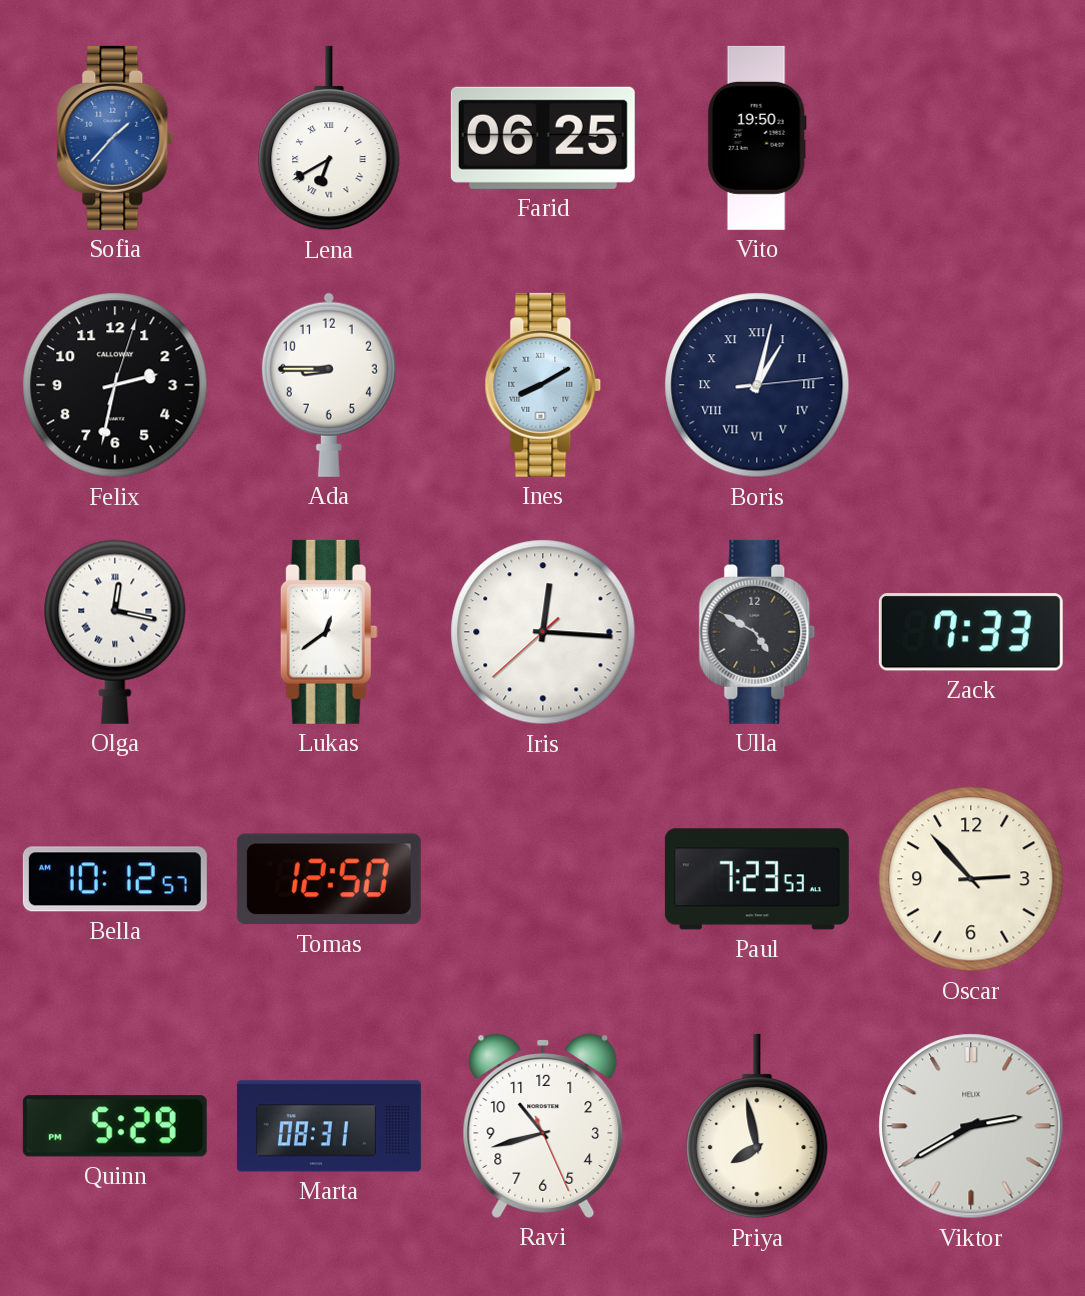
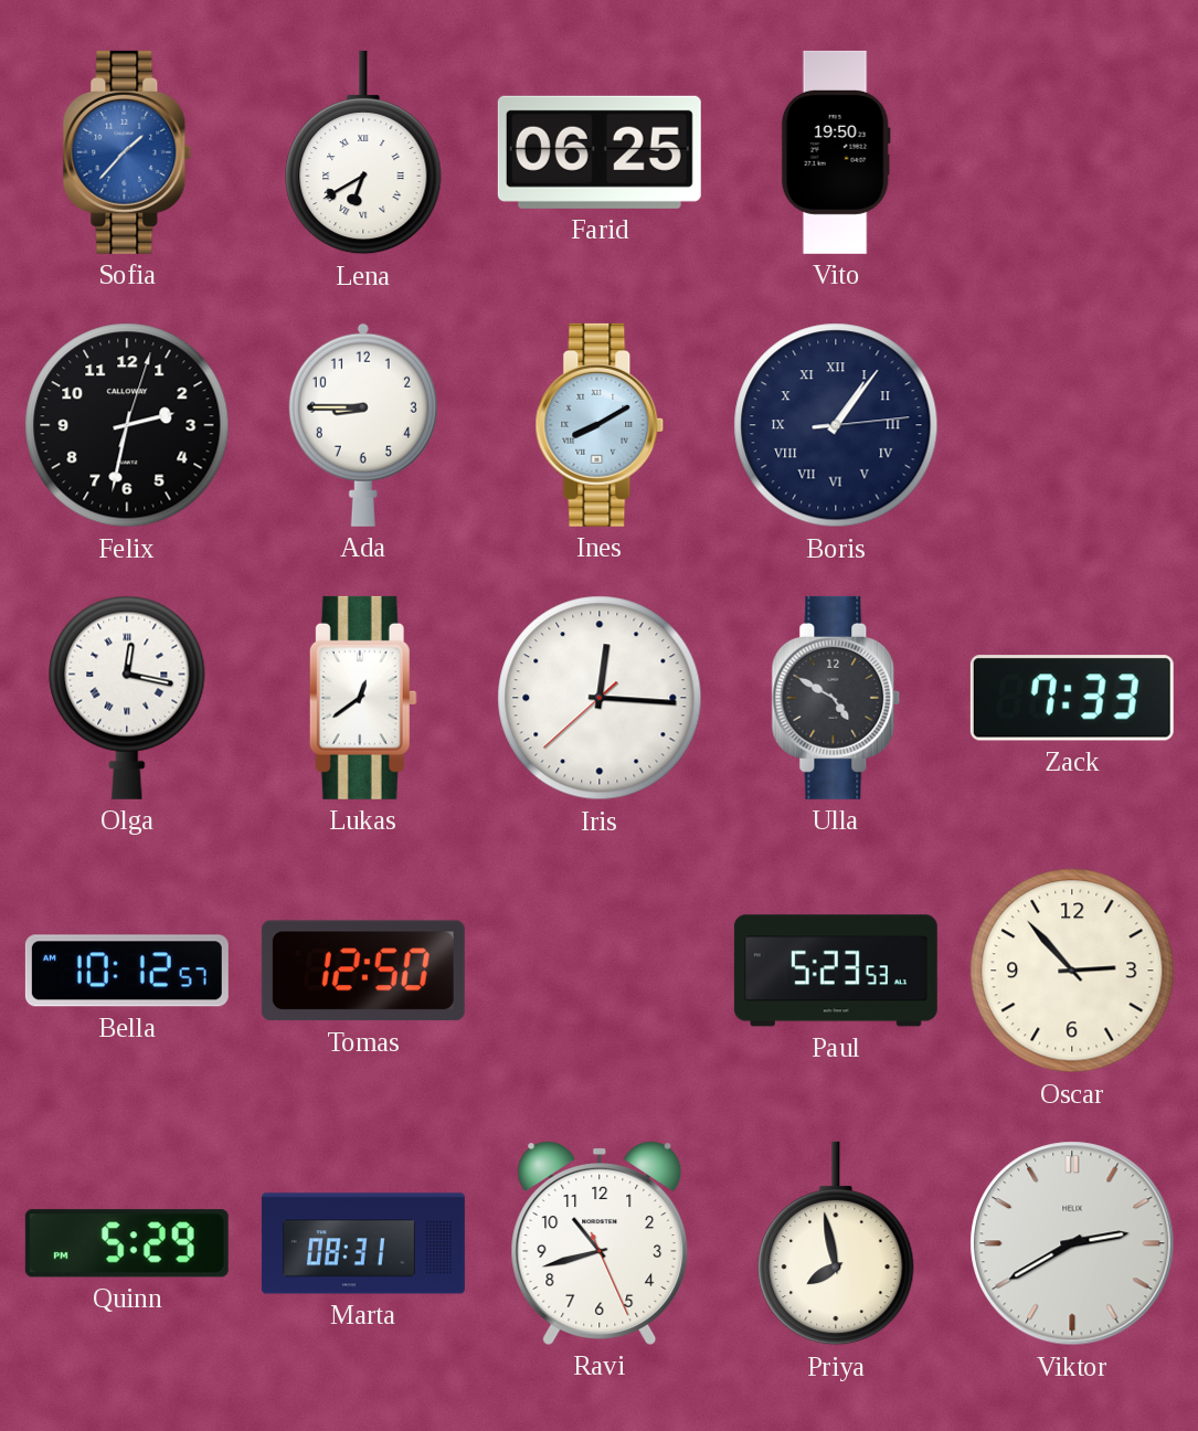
Boris: 1:02 -> 1:06
Paul: 7:23 -> 5:23
